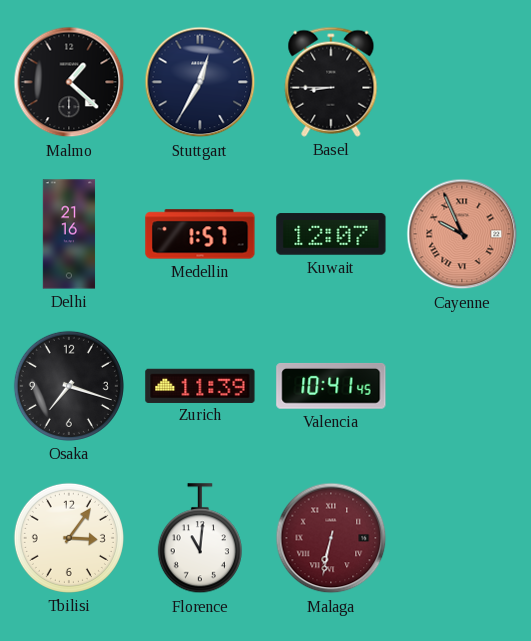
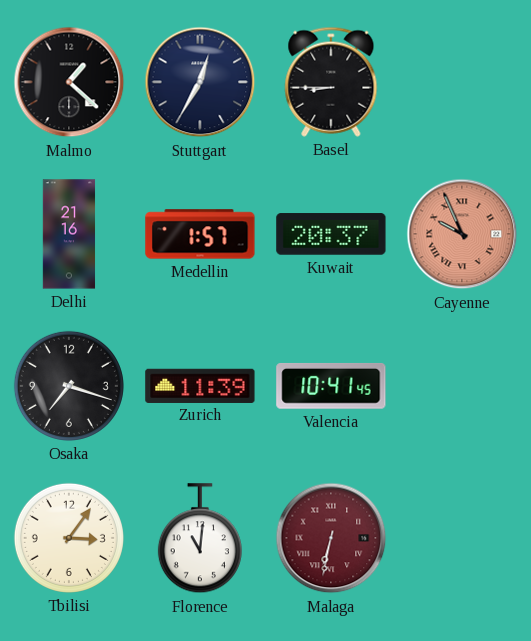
Kuwait: 12:07 -> 20:37
